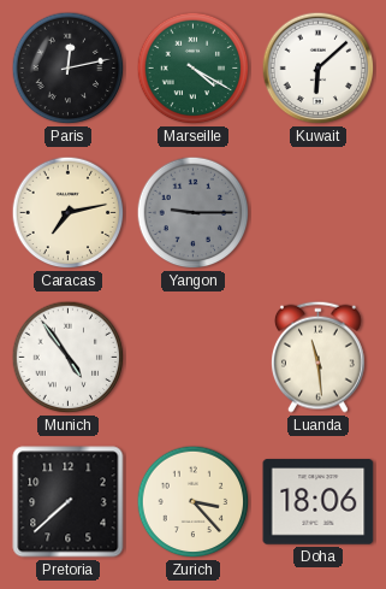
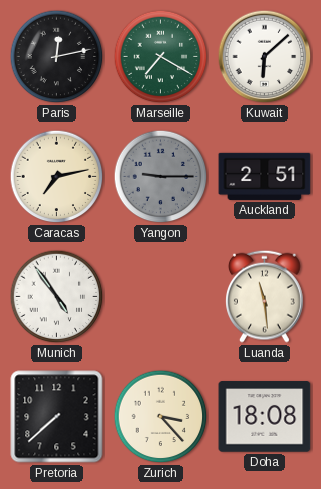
Marseille: 4:20 -> 7:20
Auckland: none -> 2:51
Doha: 18:06 -> 18:08
